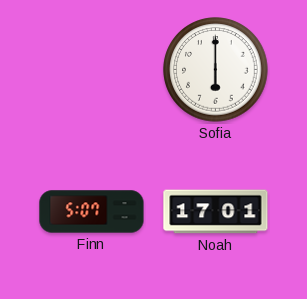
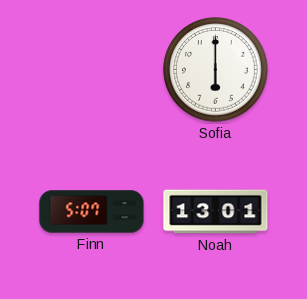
Noah: 17:01 -> 13:01
